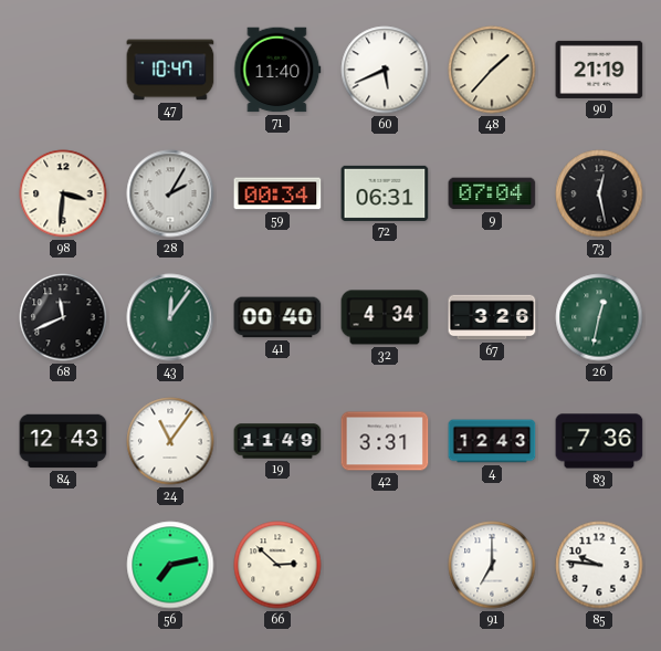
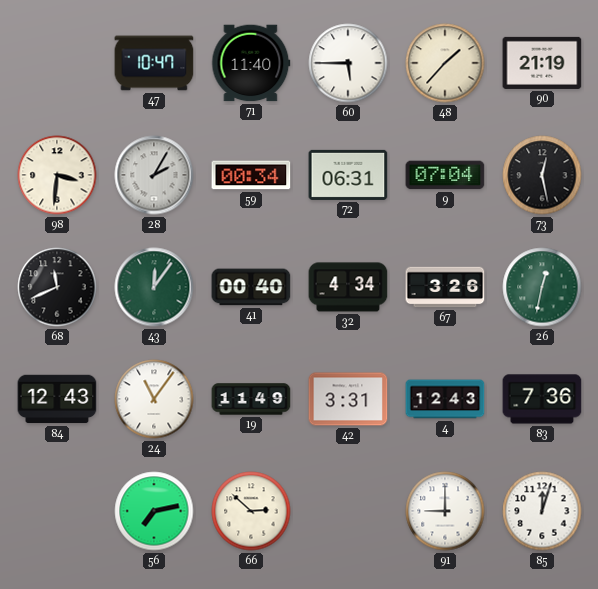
60: 5:41 -> 5:45
91: 7:00 -> 9:00
85: 9:46 -> 12:03
